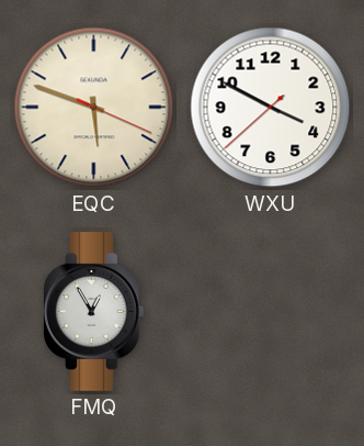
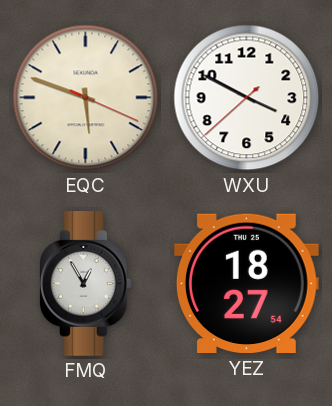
YEZ: none -> 18:27
